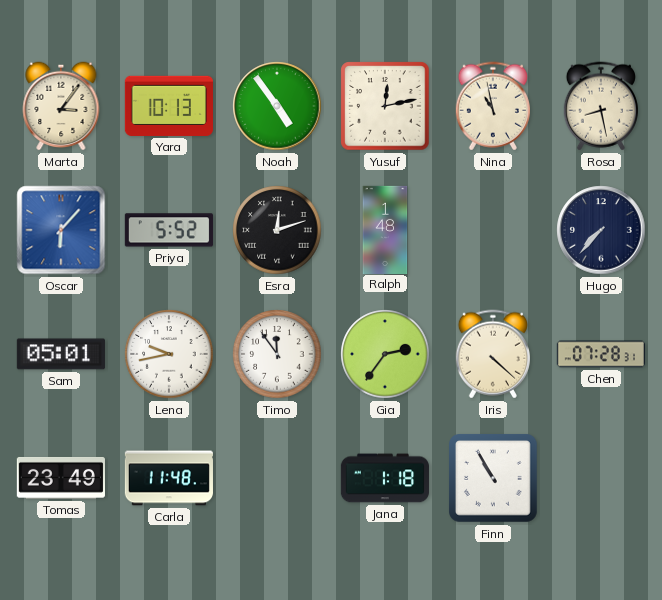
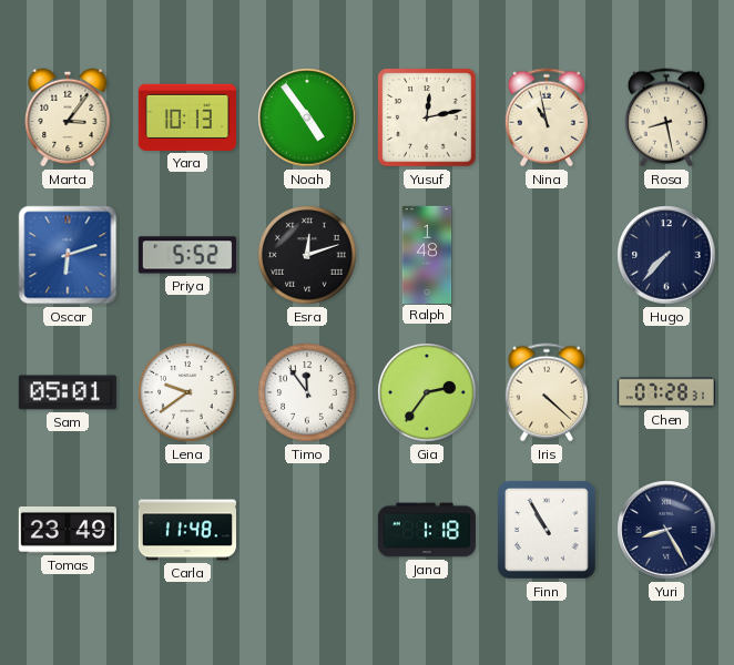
Oscar: 6:07 -> 6:12
Lena: 9:43 -> 9:39
Yuri: none -> 8:25
